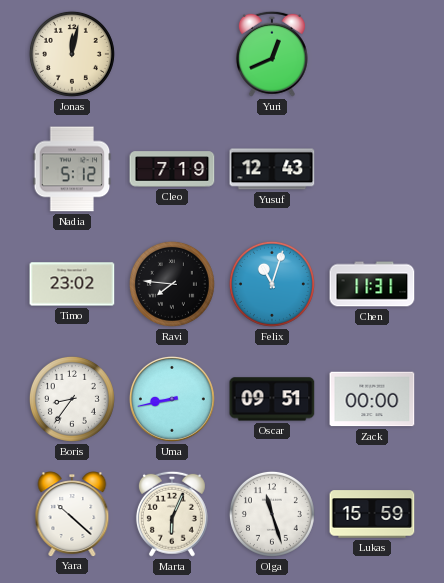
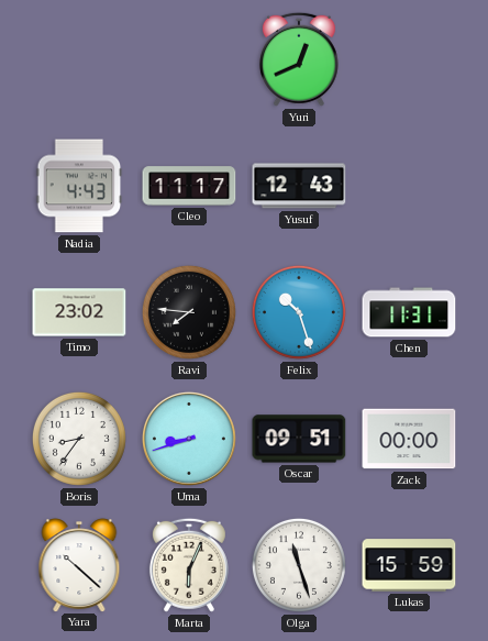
Jonas: 12:02 -> none
Nadia: 5:12 -> 4:43
Cleo: 7:19 -> 11:17
Felix: 11:03 -> 10:27
Uma: 8:43 -> 8:42
